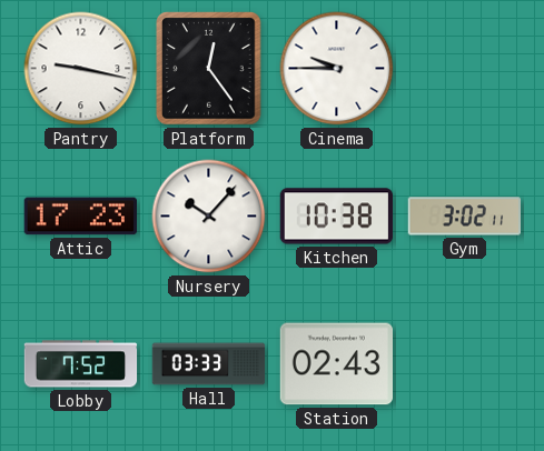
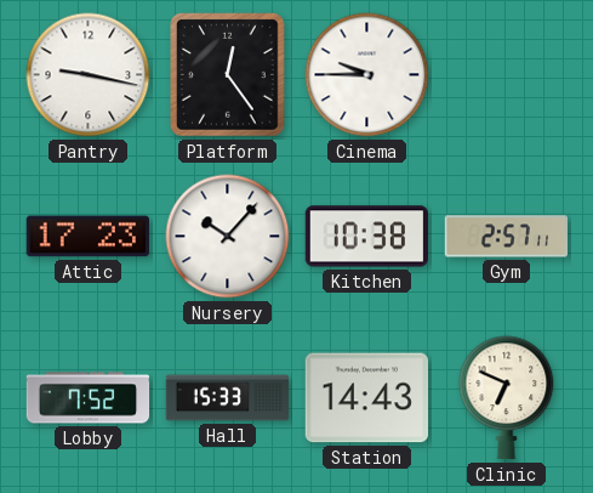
Gym: 3:02 -> 2:57
Hall: 03:33 -> 15:33
Station: 02:43 -> 14:43
Clinic: none -> 6:49
